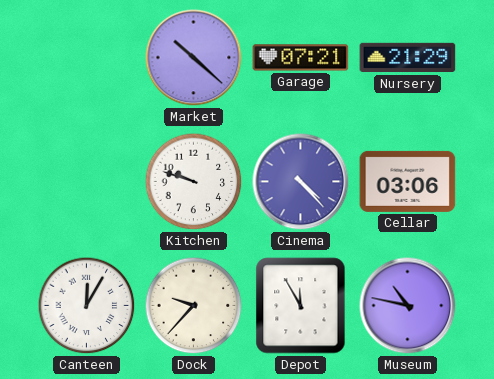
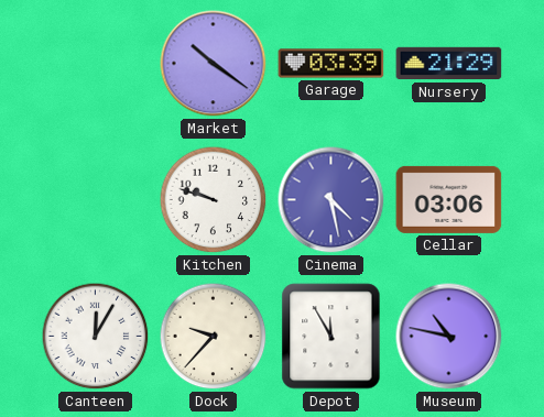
Market: 10:22 -> 10:21
Garage: 07:21 -> 03:39
Cinema: 4:23 -> 4:28
